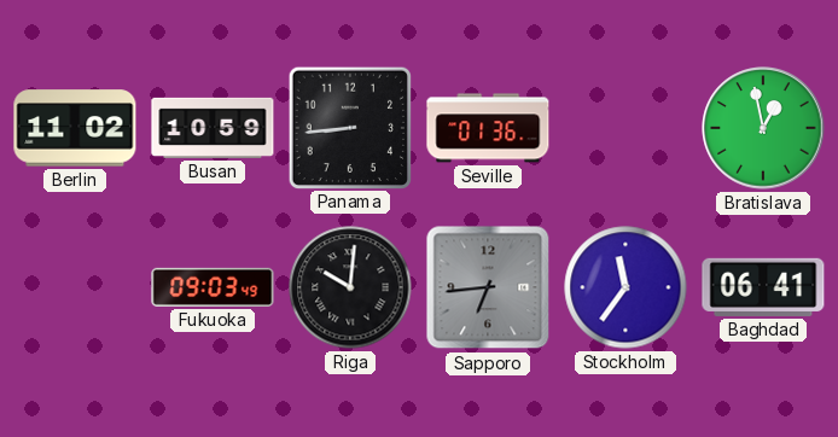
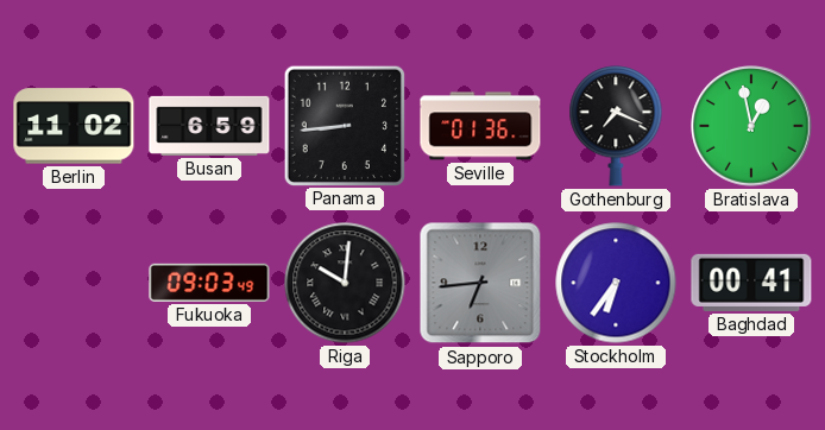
Busan: 10:59 -> 6:59
Gothenburg: none -> 7:19
Stockholm: 11:36 -> 6:36
Baghdad: 06:41 -> 00:41
